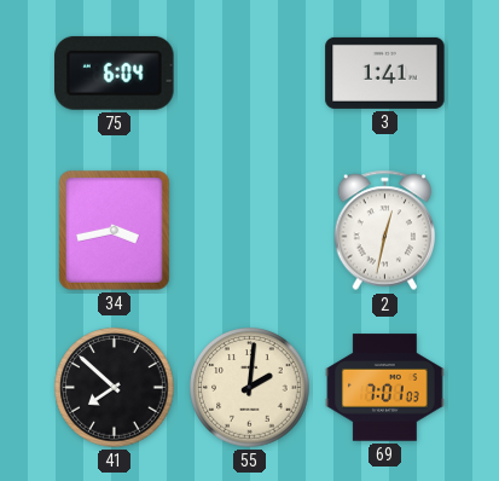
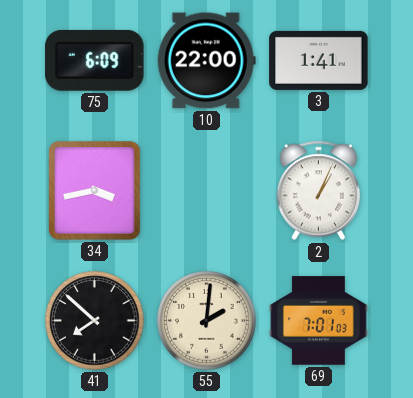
75: 6:04 -> 6:09
10: none -> 22:00
2: 12:32 -> 1:04
